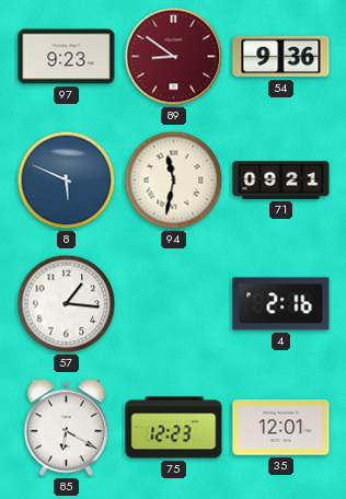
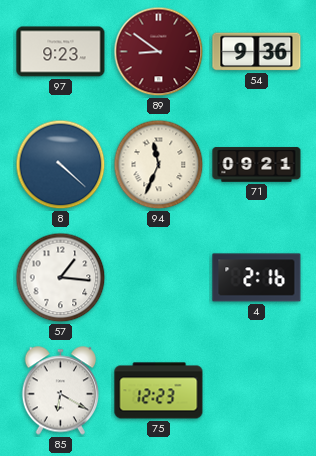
8: 5:49 -> 4:22
94: 11:32 -> 11:34
35: 12:01 -> none
